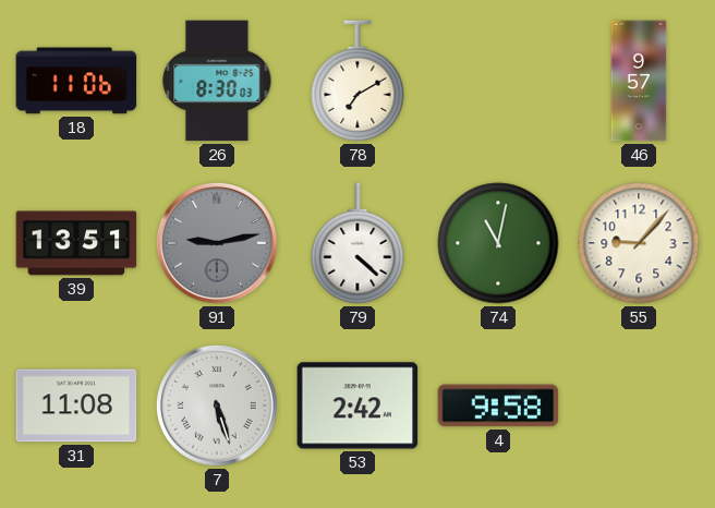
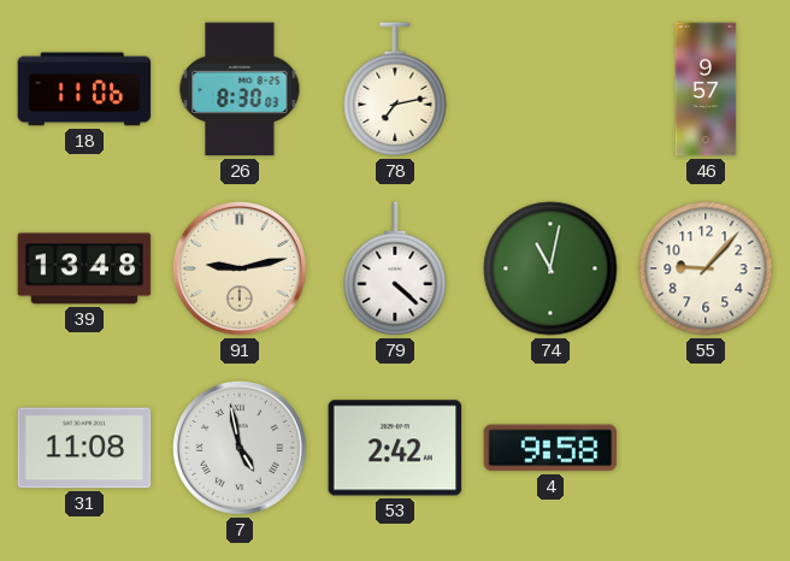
78: 7:10 -> 7:13
39: 13:51 -> 13:48
91 dial: grey -> cream
7: 5:27 -> 4:58
